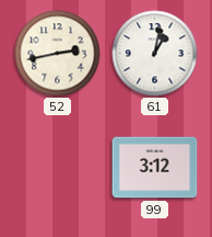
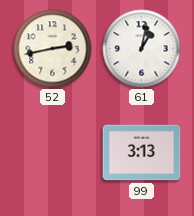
99: 3:12 -> 3:13
